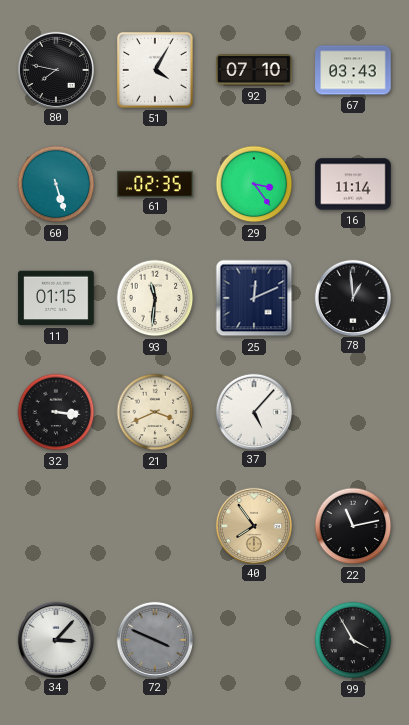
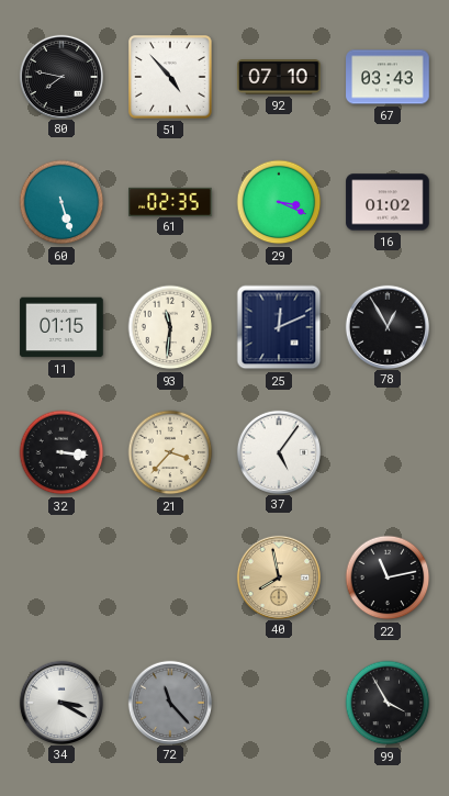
51: 4:05 -> 4:53
29: 3:24 -> 3:19
16: 11:14 -> 01:02
78: 12:59 -> 12:55
21: 3:41 -> 3:37
37: 5:07 -> 5:06
40: 7:54 -> 7:58
34: 3:07 -> 3:20
72: 3:49 -> 11:23
